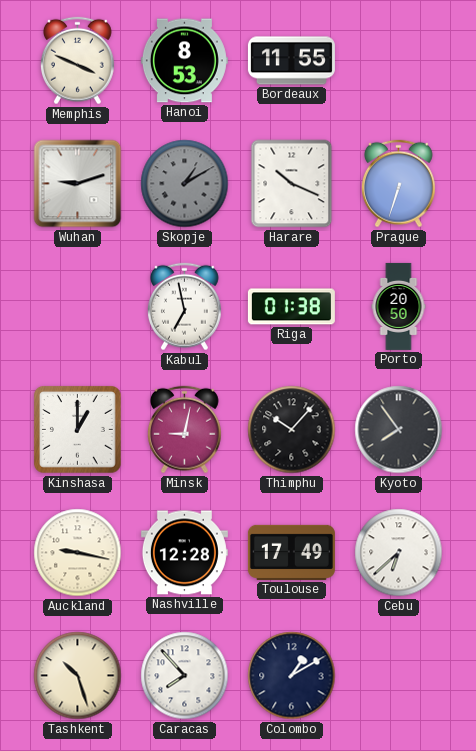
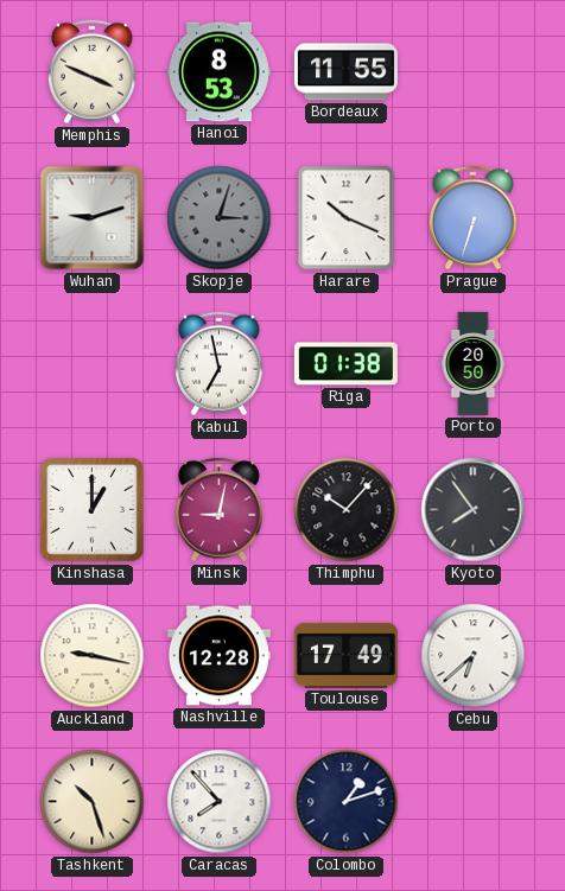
Skopje: 1:10 -> 3:03
Colombo: 1:10 -> 1:12
